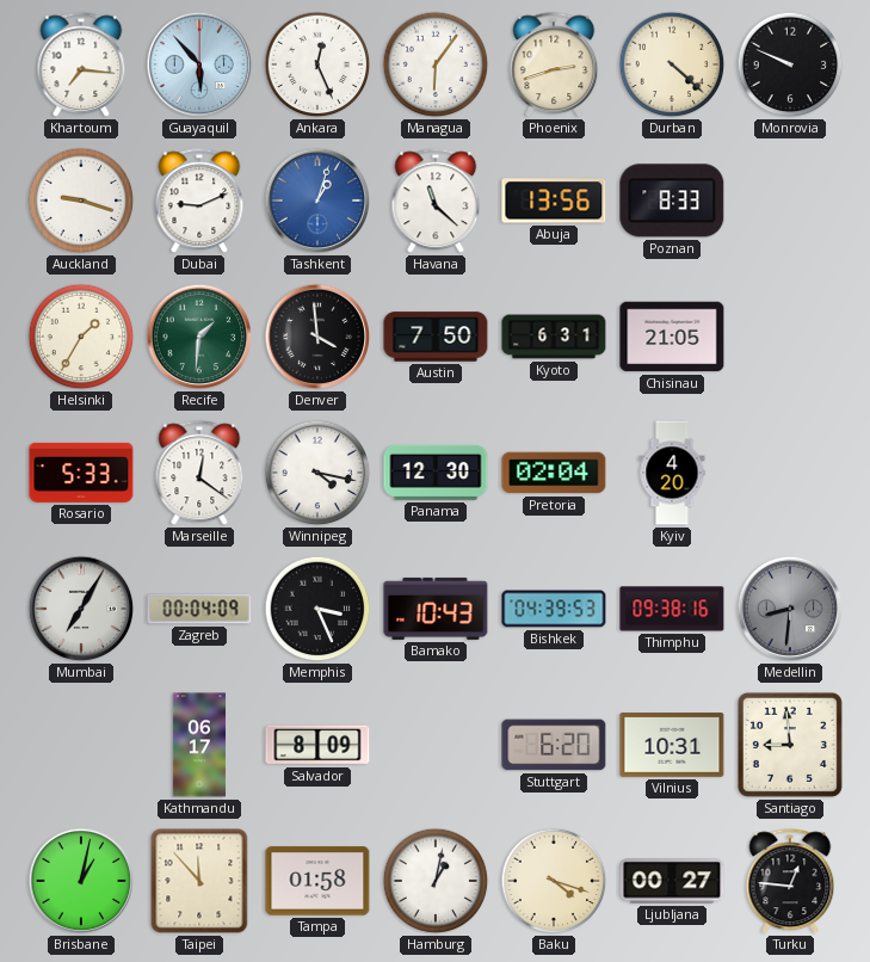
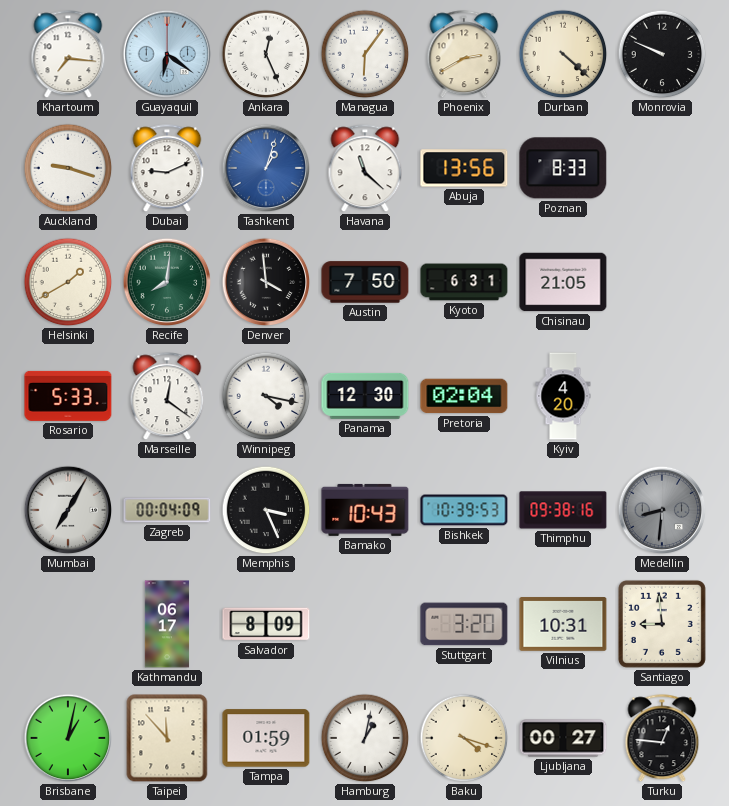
Guayaquil: 5:53 -> 6:21
Phoenix: 2:42 -> 2:40
Helsinki: 1:35 -> 1:40
Recife: 1:31 -> 8:01
Bishkek: 04:39 -> 10:39
Stuttgart: 6:20 -> 3:20
Tampa: 01:58 -> 01:59
